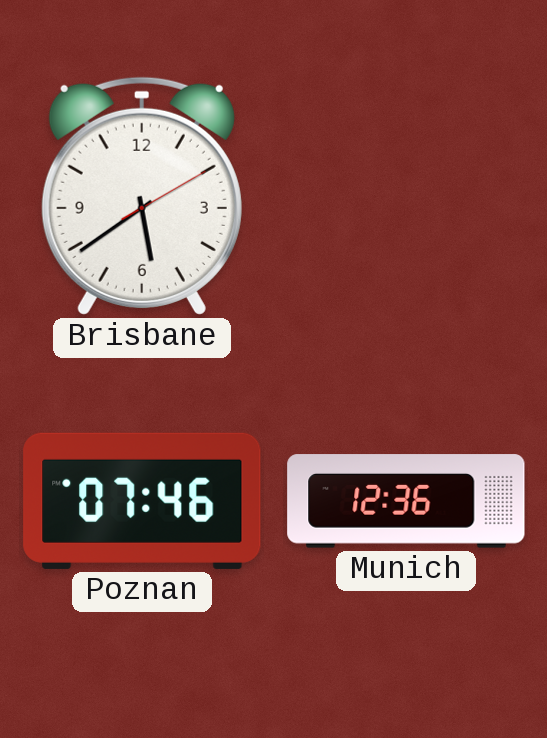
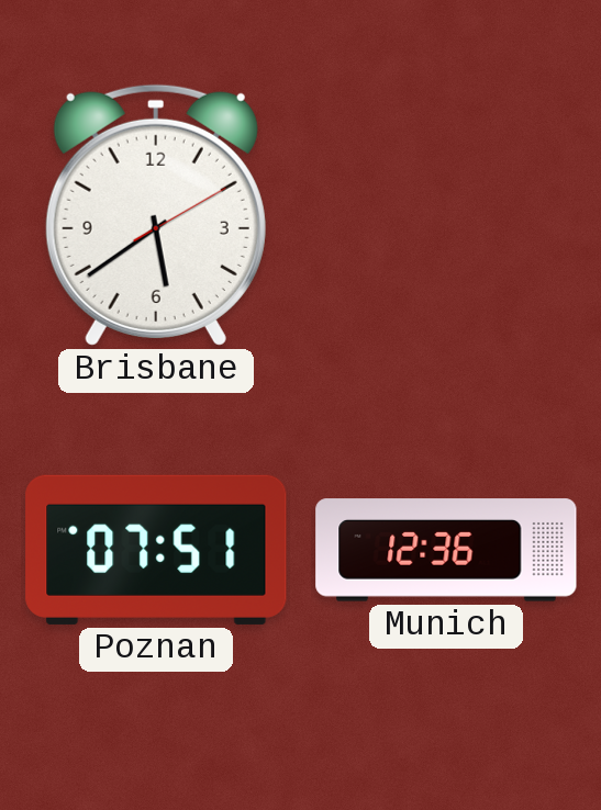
Poznan: 07:46 -> 07:51
